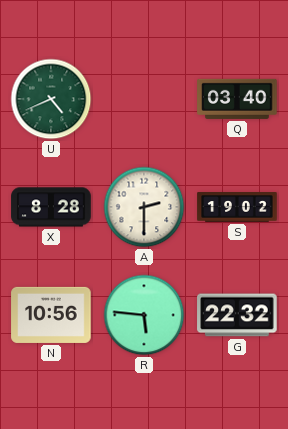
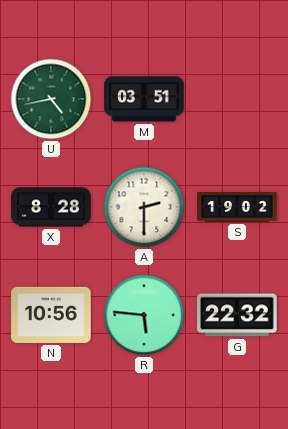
U: 4:41 -> 4:43
M: none -> 03:51
Q: 03:40 -> none
